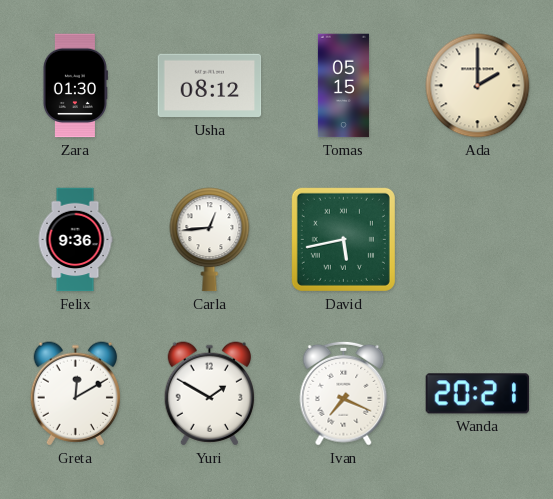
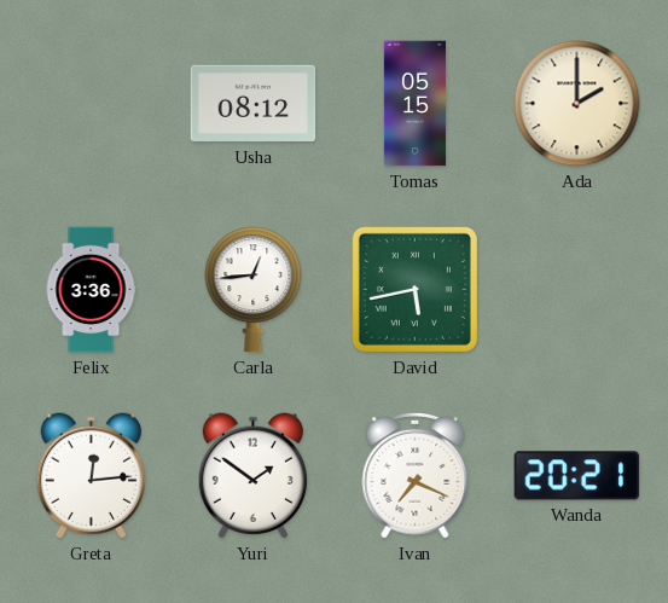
Zara: 01:30 -> none
Felix: 9:36 -> 3:36
Greta: 12:10 -> 12:14
Yuri: 1:50 -> 1:51
